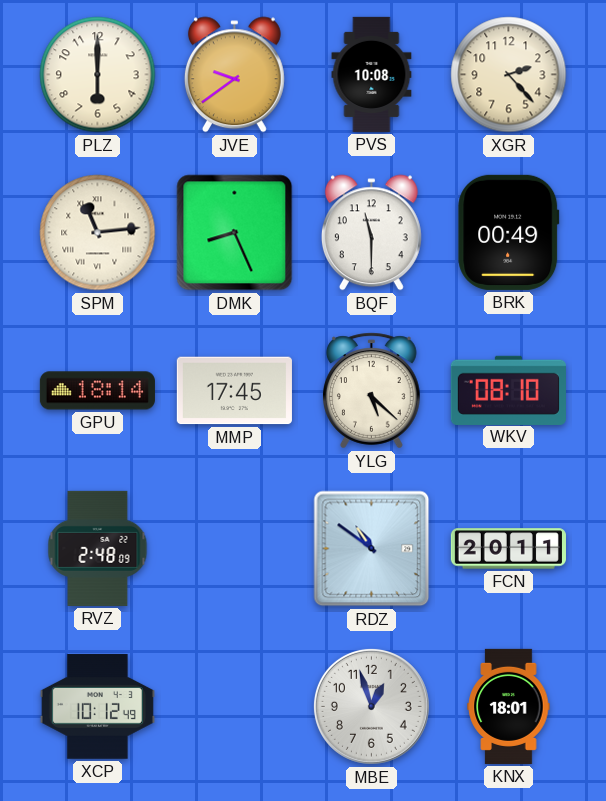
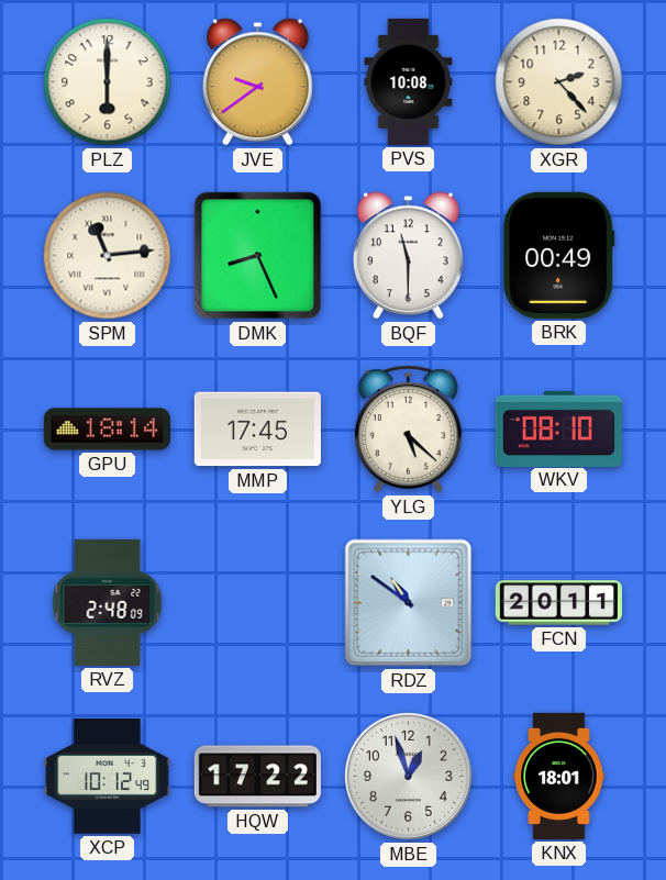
HQW: none -> 17:22
